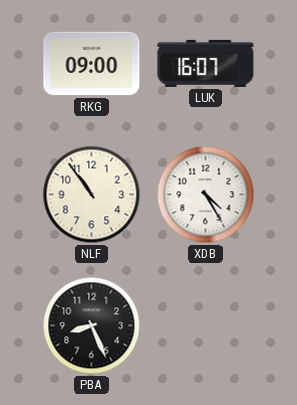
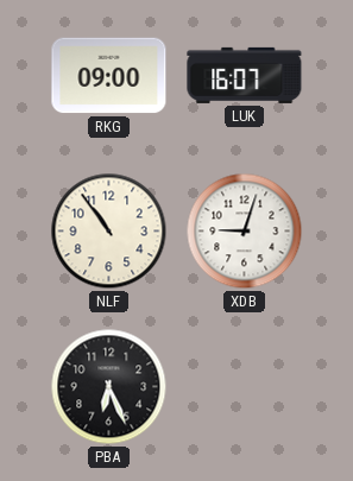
XDB: 4:25 -> 9:03
PBA: 8:26 -> 6:26
